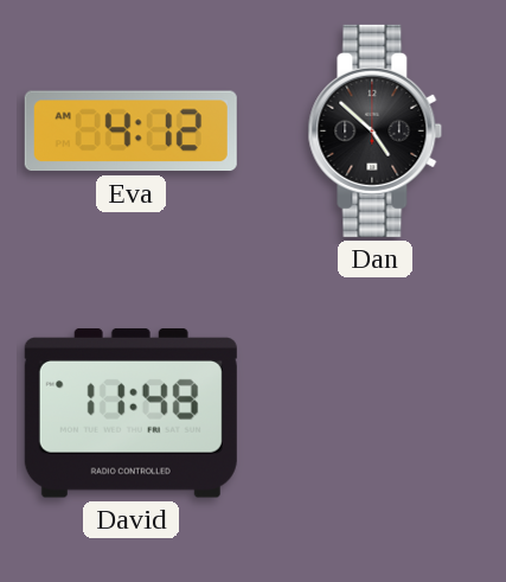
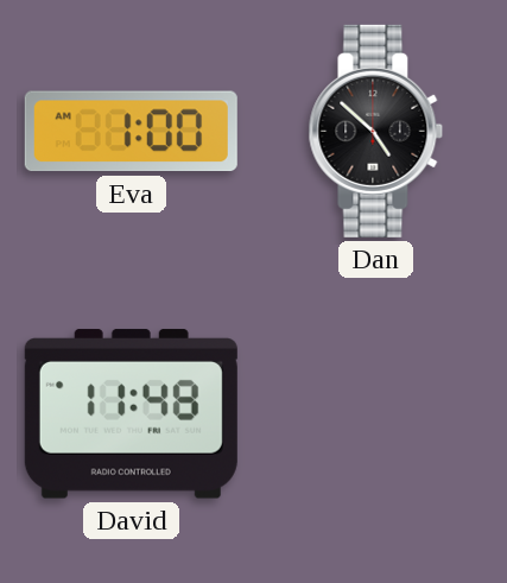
Eva: 4:12 -> 1:00
